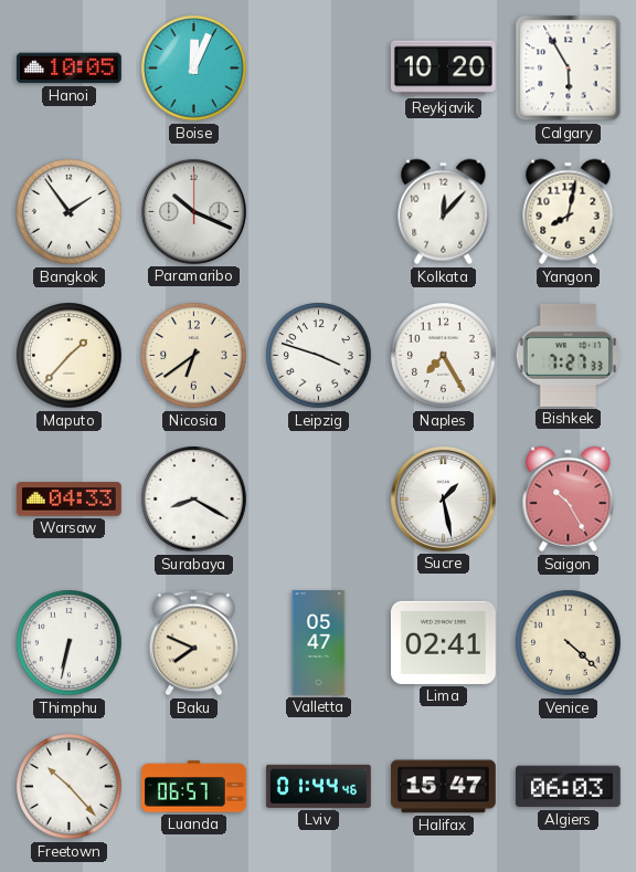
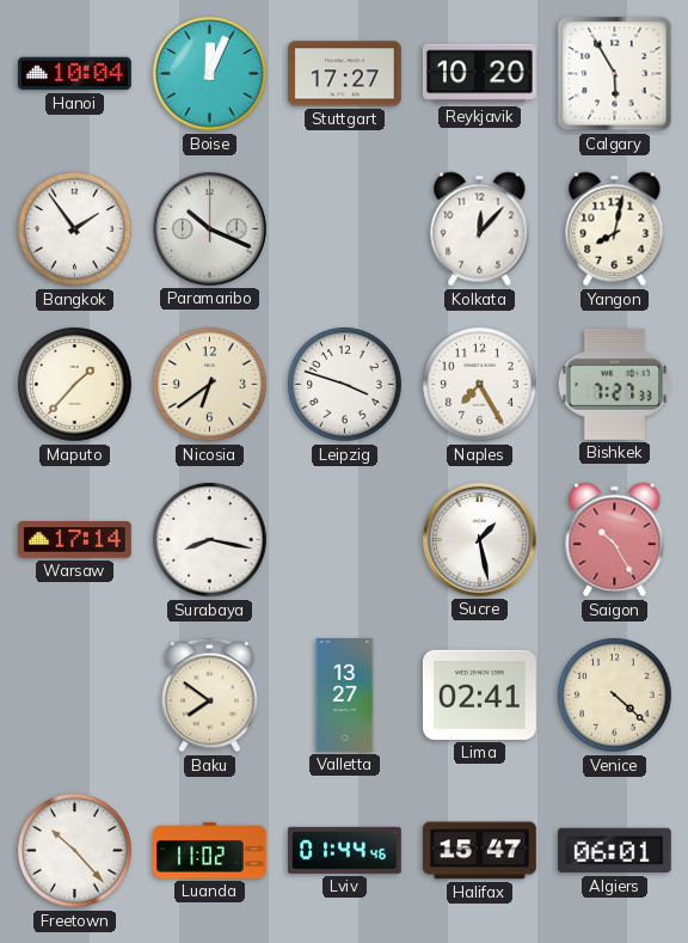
Hanoi: 10:05 -> 10:04
Stuttgart: none -> 17:27
Warsaw: 04:33 -> 17:14
Surabaya: 8:20 -> 8:17
Thimphu: 6:32 -> none
Baku: 7:49 -> 7:51
Valletta: 05:47 -> 13:27
Luanda: 06:57 -> 11:02
Algiers: 06:03 -> 06:01
